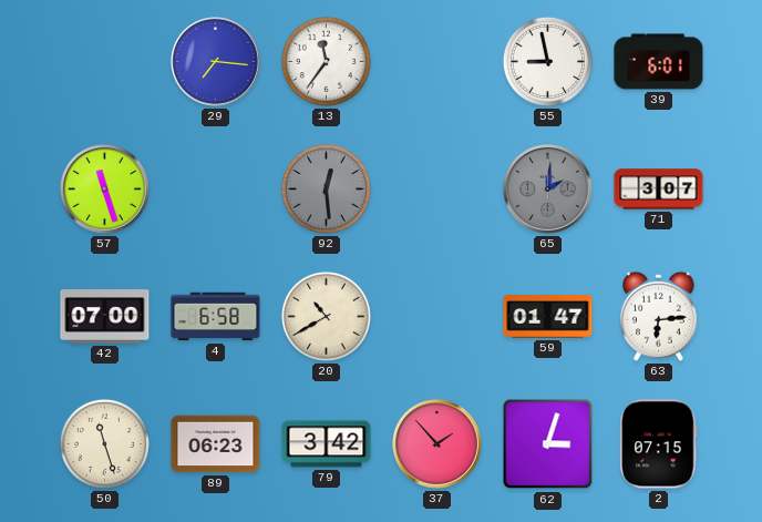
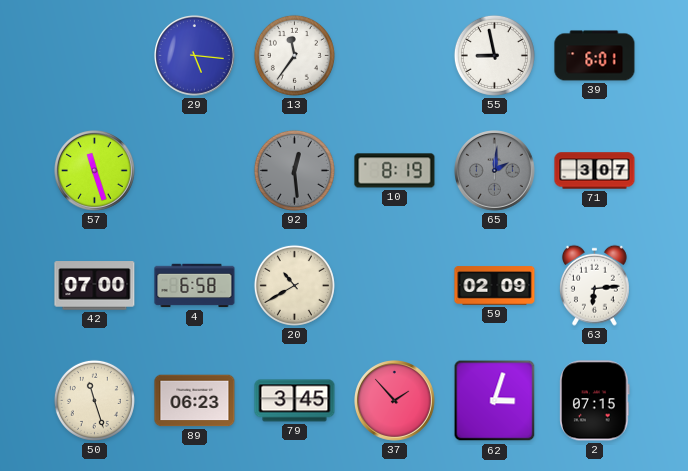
29: 7:16 -> 5:16
10: none -> 8:19
59: 01:47 -> 02:09
79: 3:42 -> 3:45
